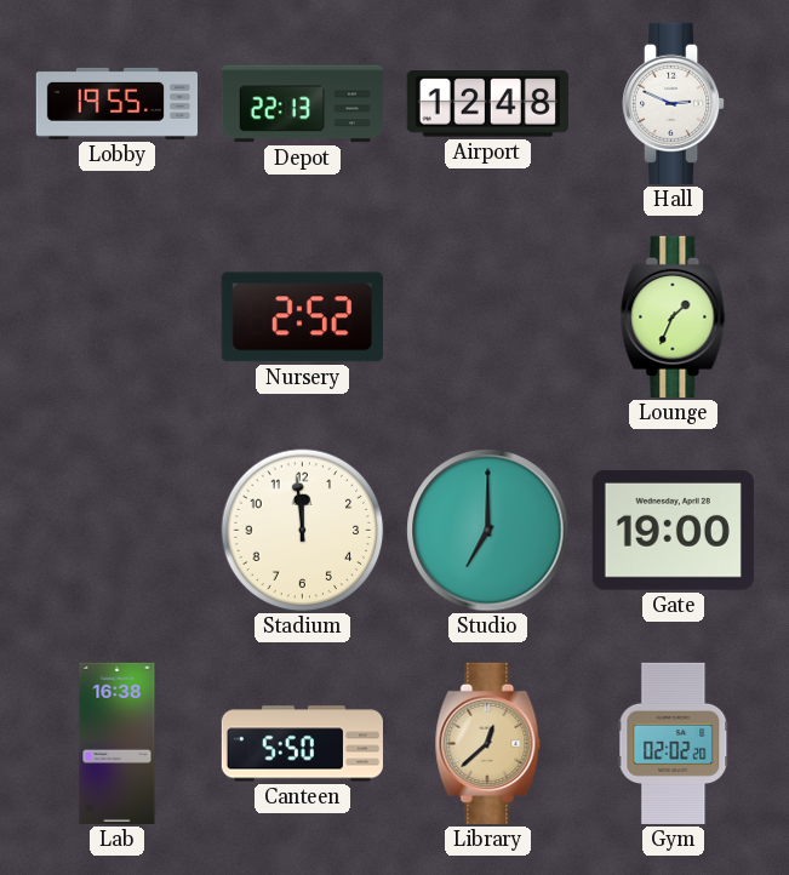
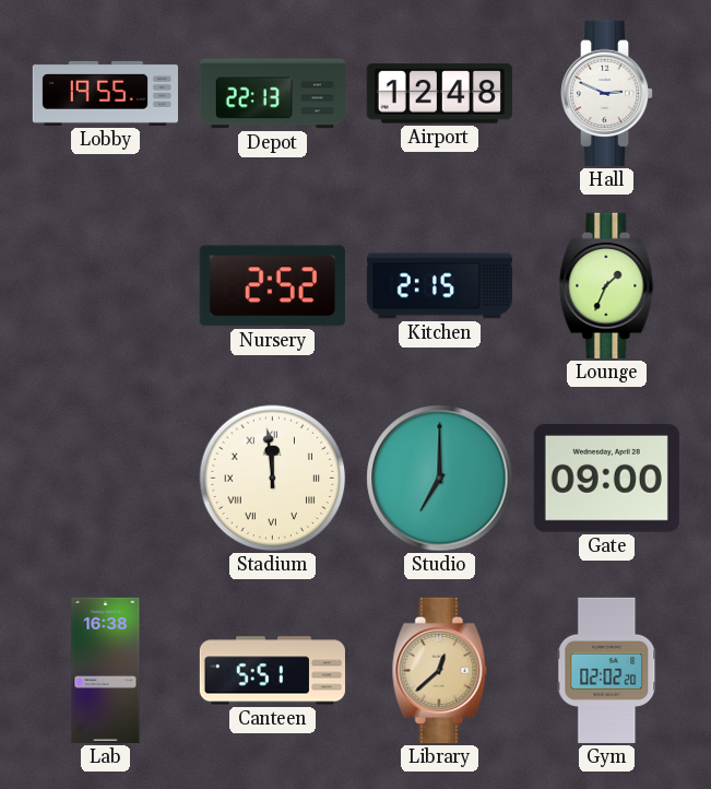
Kitchen: none -> 2:15
Stadium numerals: Arabic -> Roman
Gate: 19:00 -> 09:00
Canteen: 5:50 -> 5:51
